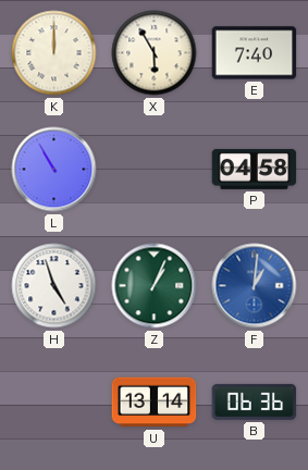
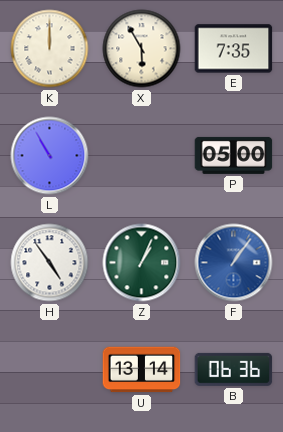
E: 7:40 -> 7:35
P: 04:58 -> 05:00
H: 4:57 -> 4:54
F: 1:01 -> 1:06
